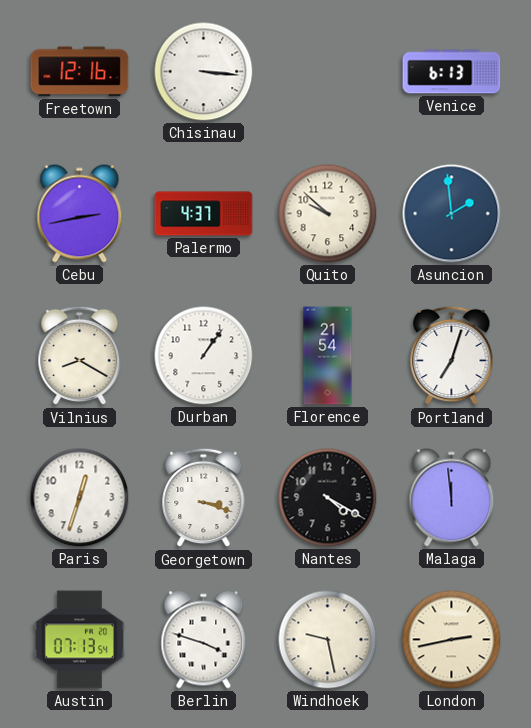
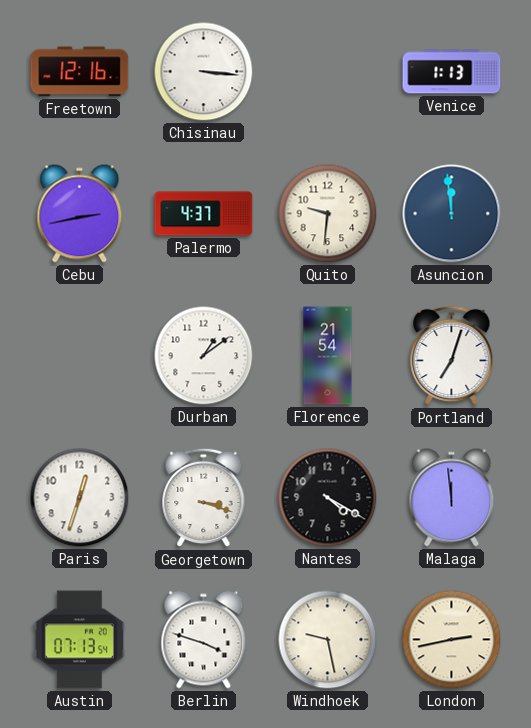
Venice: 6:13 -> 1:13
Quito: 9:52 -> 9:31
Asuncion: 1:59 -> 11:59
Vilnius: 8:20 -> none
Durban: 1:06 -> 1:09
